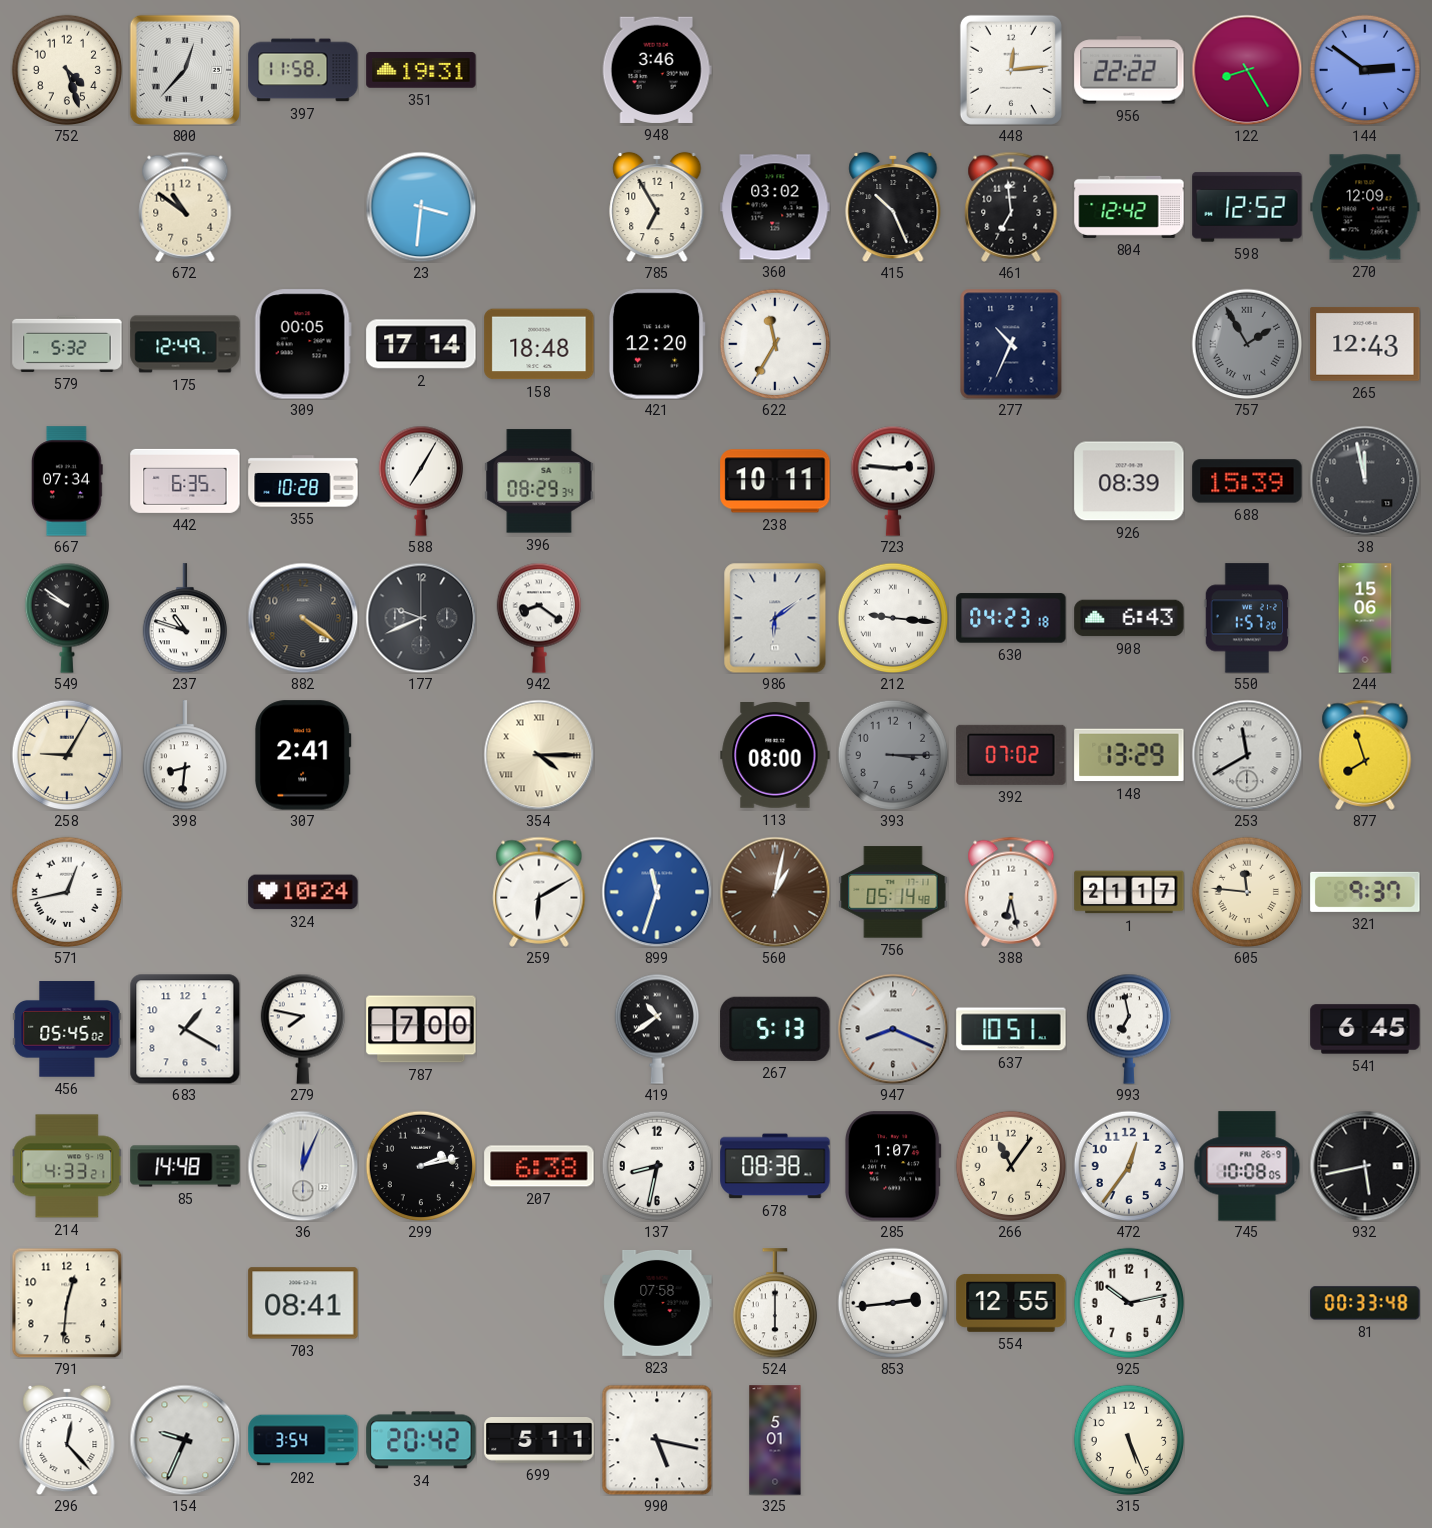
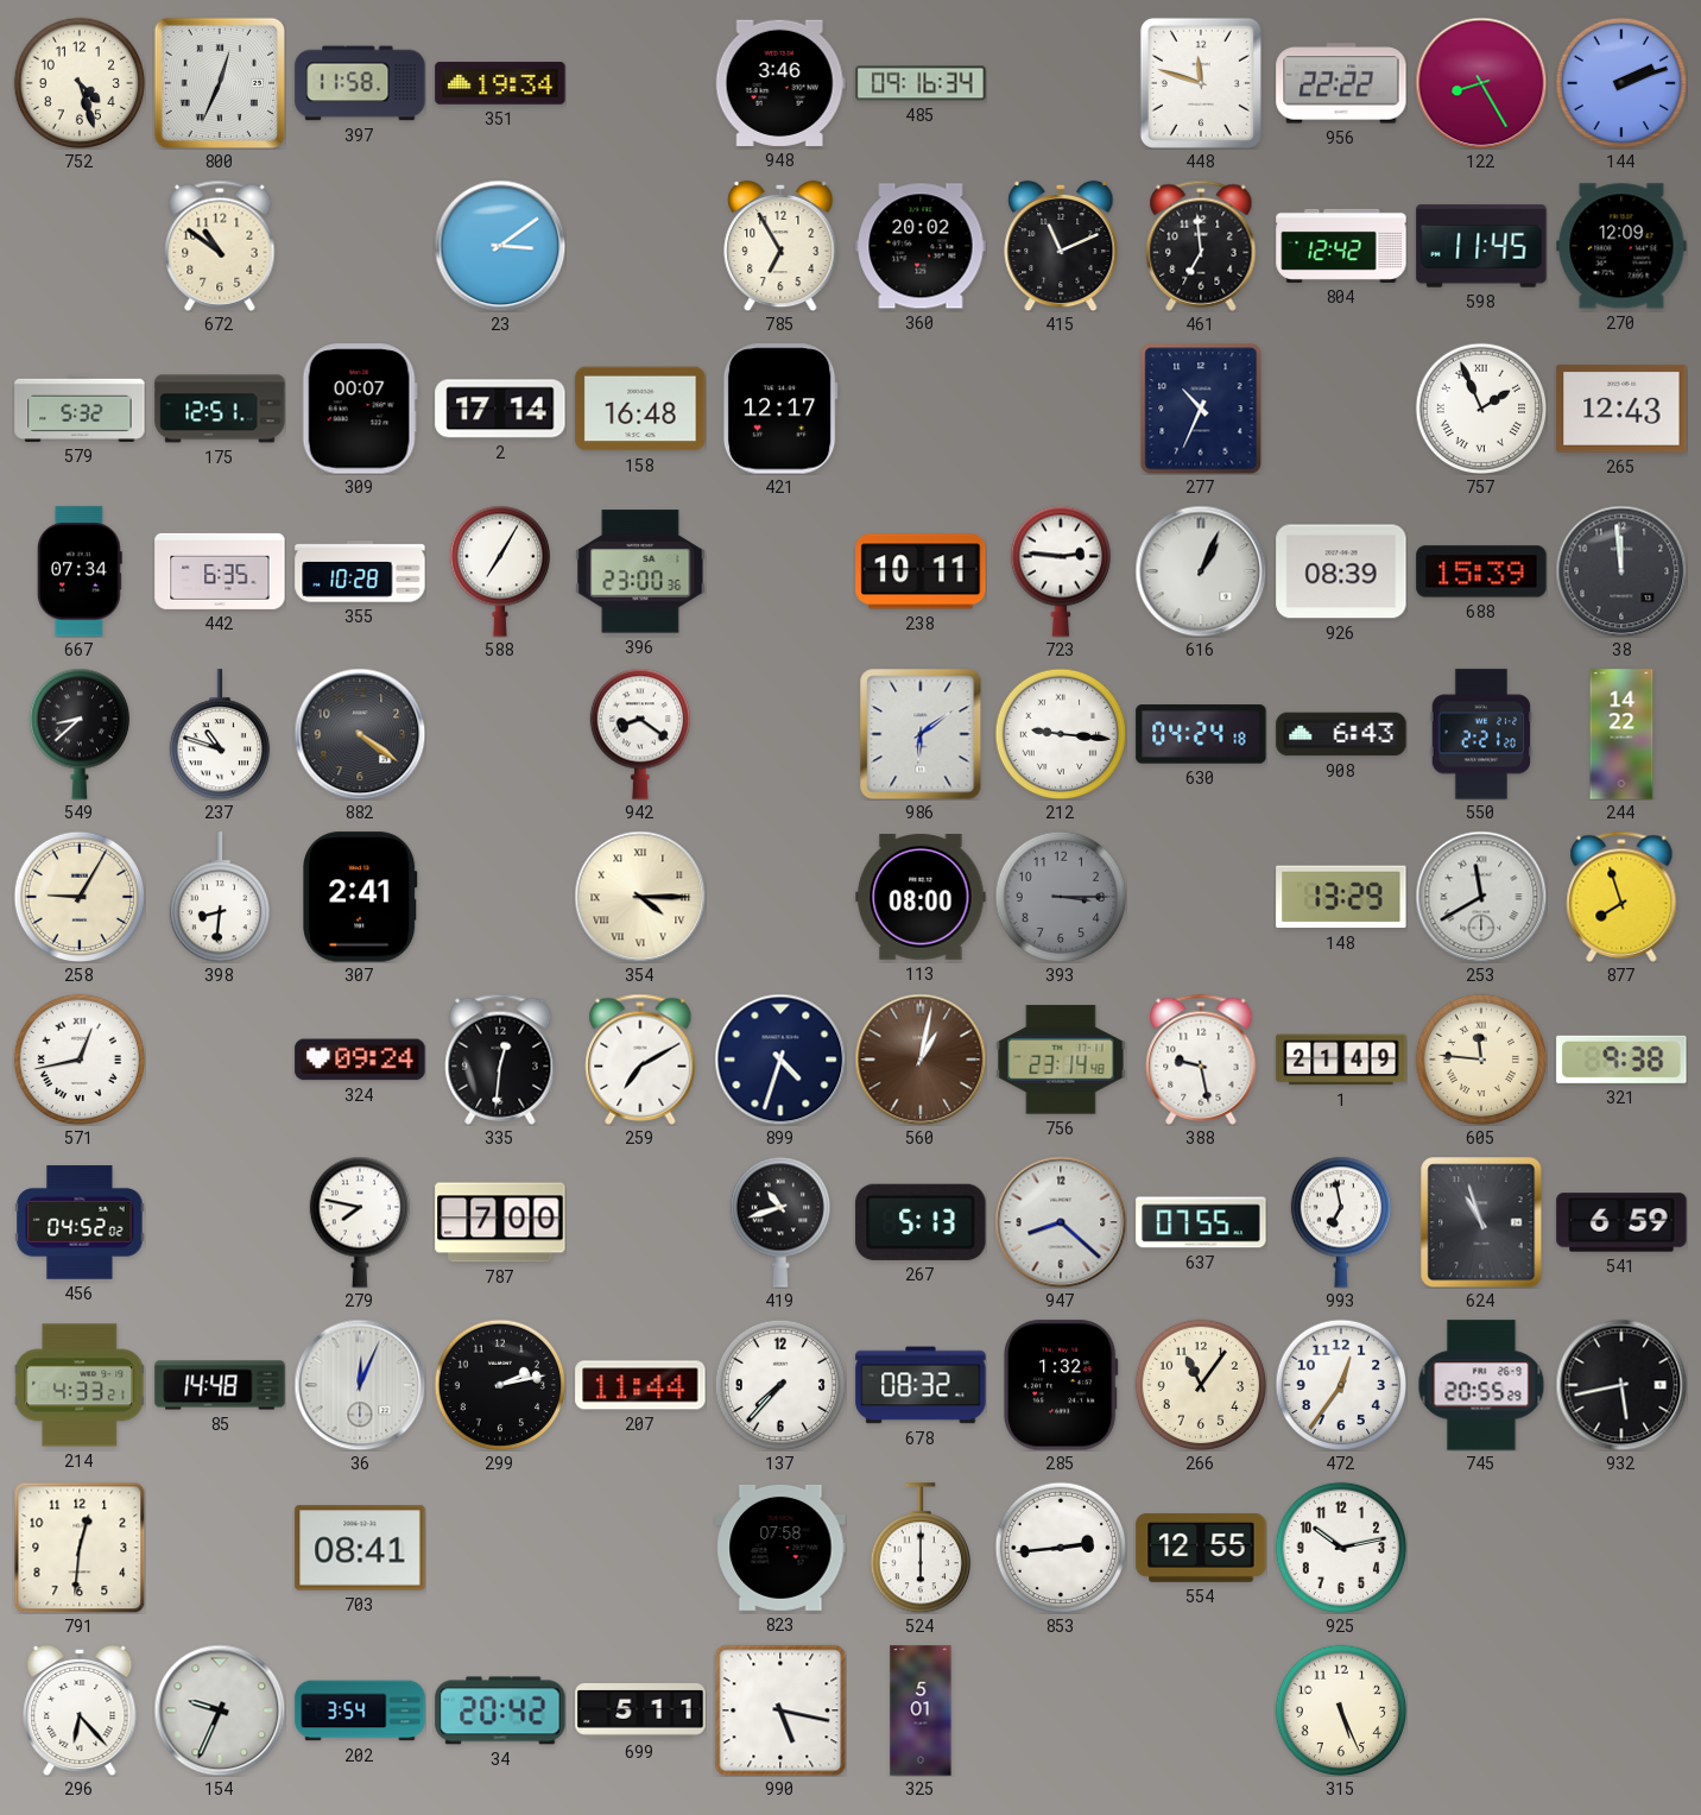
800: 12:37 -> 12:34
351: 19:31 -> 19:34
485: none -> 09:16
448: 12:14 -> 11:48
144: 2:51 -> 2:12
23: 3:31 -> 3:09
360: 03:02 -> 20:02
415: 10:26 -> 11:11
598: 12:52 -> 11:45
175: 12:49 -> 12:51
309: 00:05 -> 00:07
158: 18:48 -> 16:48
421: 12:20 -> 12:17
622: 11:35 -> none
757: 1:55 -> 1:56
757 dial: grey -> white
396: 08:29 -> 23:00
616: none -> 1:04
38: 11:58 -> 11:59
549: 9:51 -> 8:38
177: 9:41 -> none
630: 04:23 -> 04:24
550: 1:57 -> 2:21
244: 15:06 -> 14:22
392: 07:02 -> none
324: 10:24 -> 09:24
335: none -> 12:31
259: 6:10 -> 7:10
899: 11:33 -> 4:33
899 dial: blue -> navy
756: 05:14 -> 23:14
388: 6:28 -> 9:28
1: 21:17 -> 21:49
321: 9:37 -> 9:38
456: 05:45 -> 04:52
683: 1:20 -> none
419: 10:39 -> 10:42
947: 8:19 -> 8:22
637: 10:51 -> 07:55
624: none -> 10:57
541: 6:45 -> 6:59
207: 6:38 -> 11:44
137: 8:32 -> 7:37
678: 08:38 -> 08:32
285: 1:07 -> 1:32
745: 10:08 -> 20:55
81: 00:33 -> none
296: 12:23 -> 6:23
